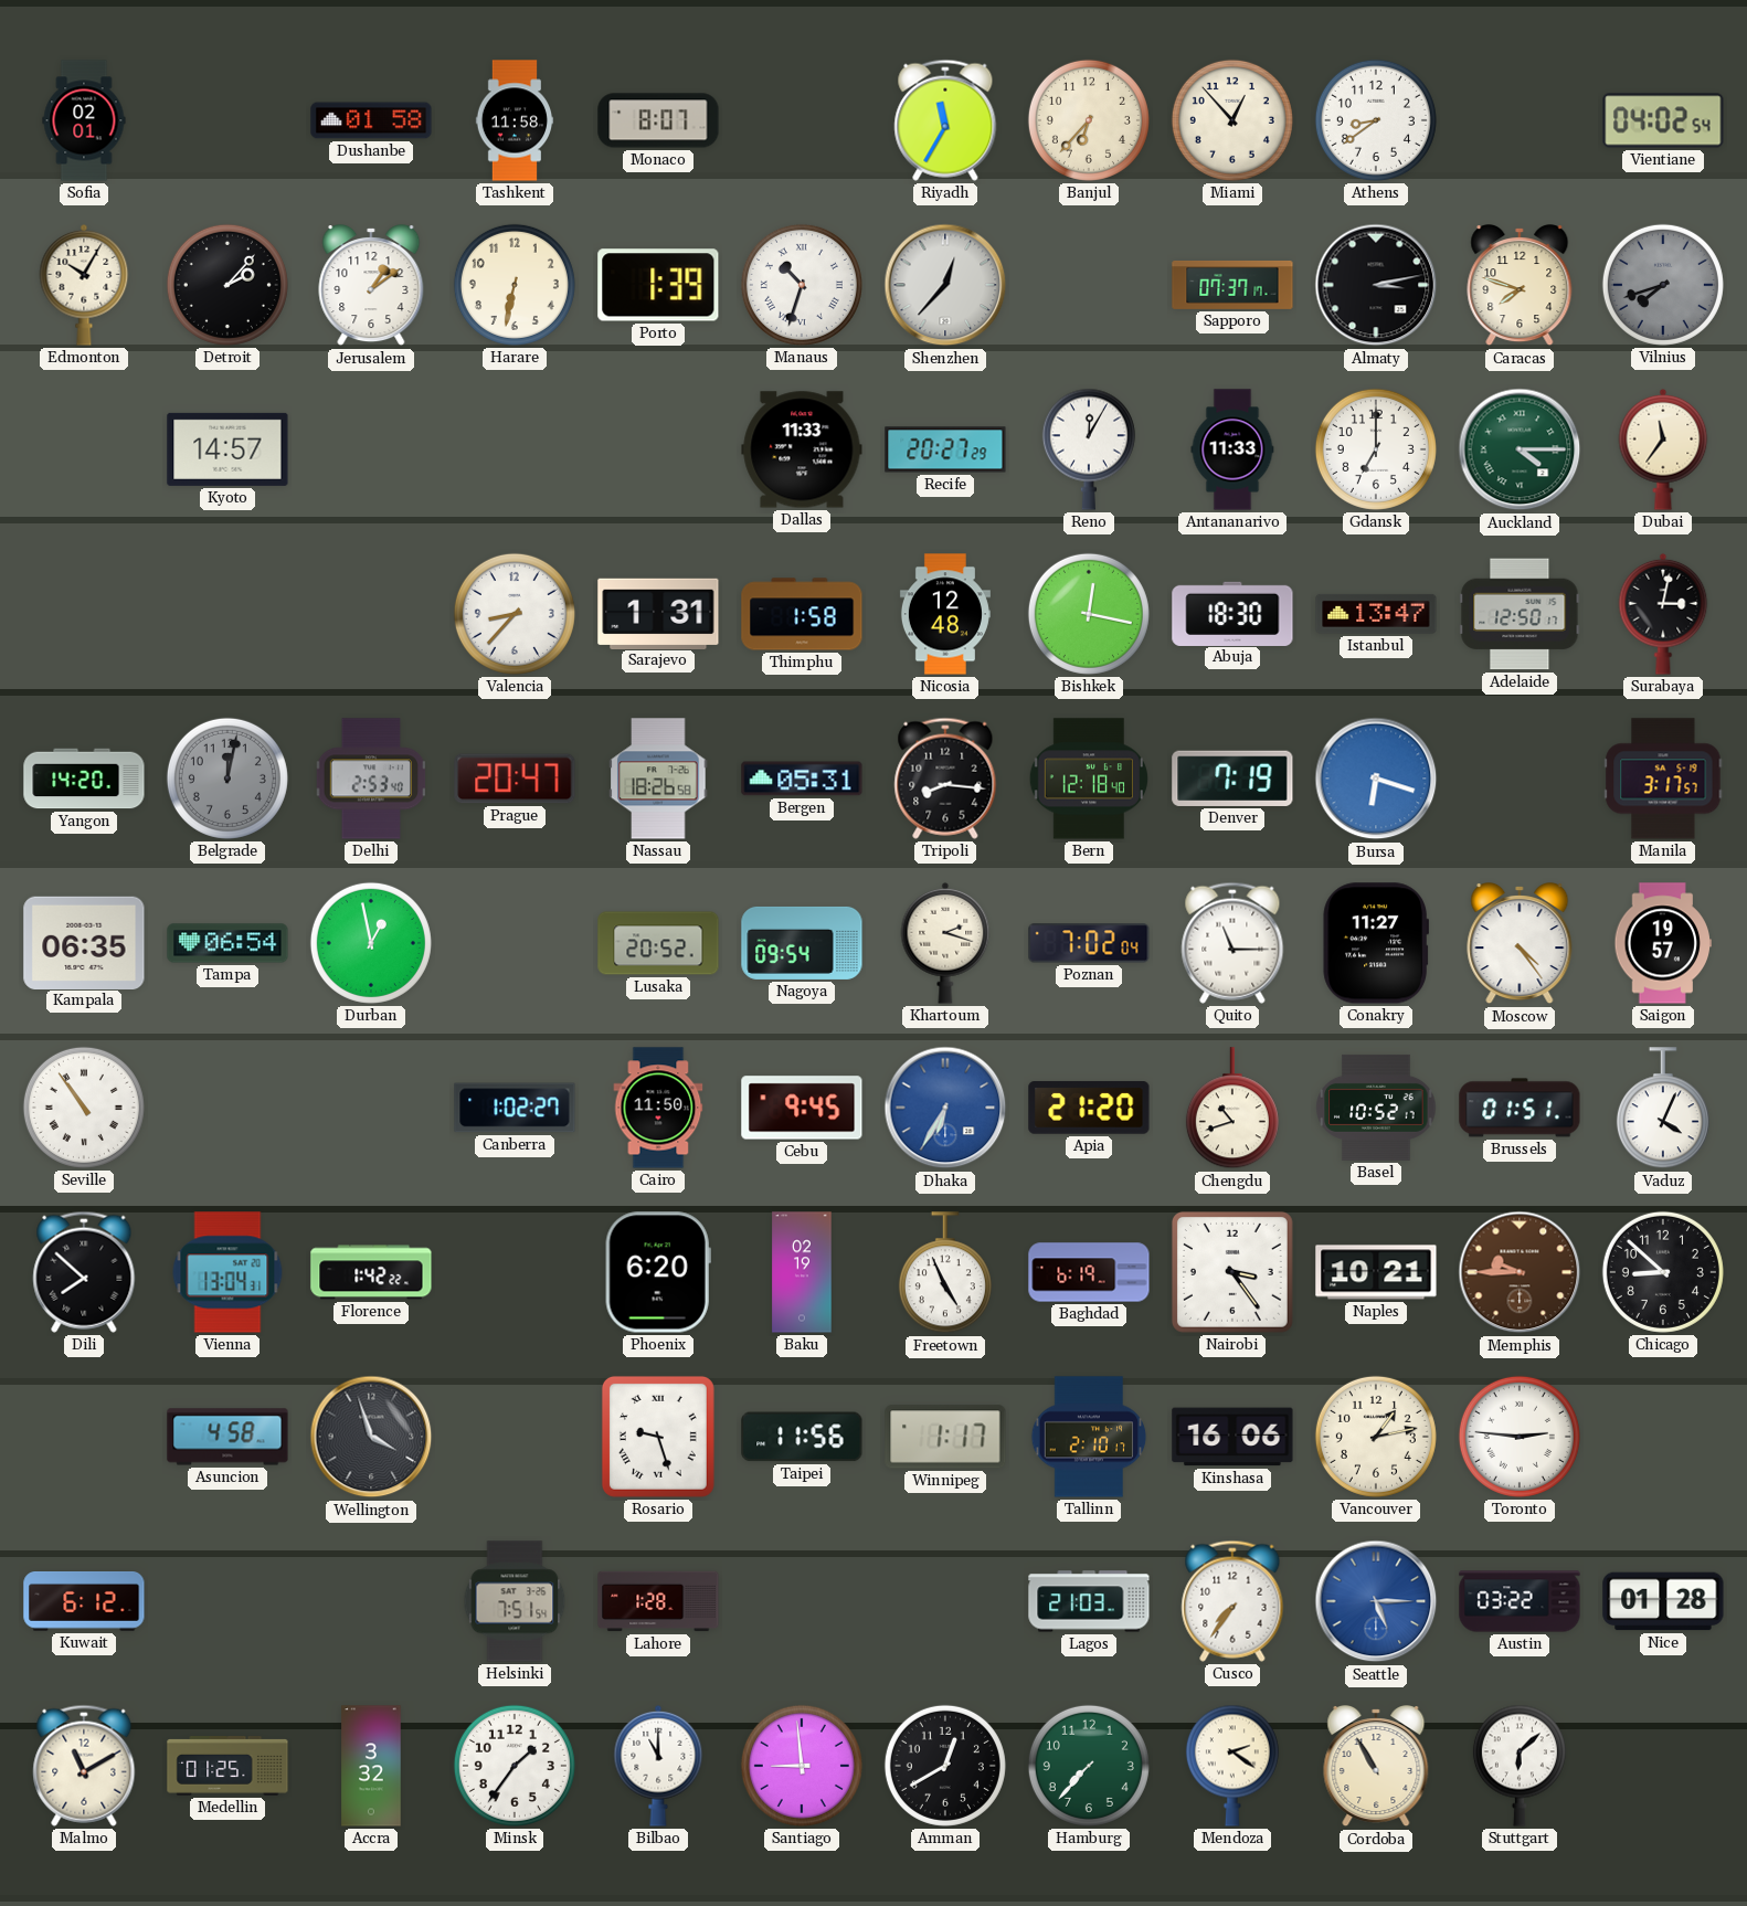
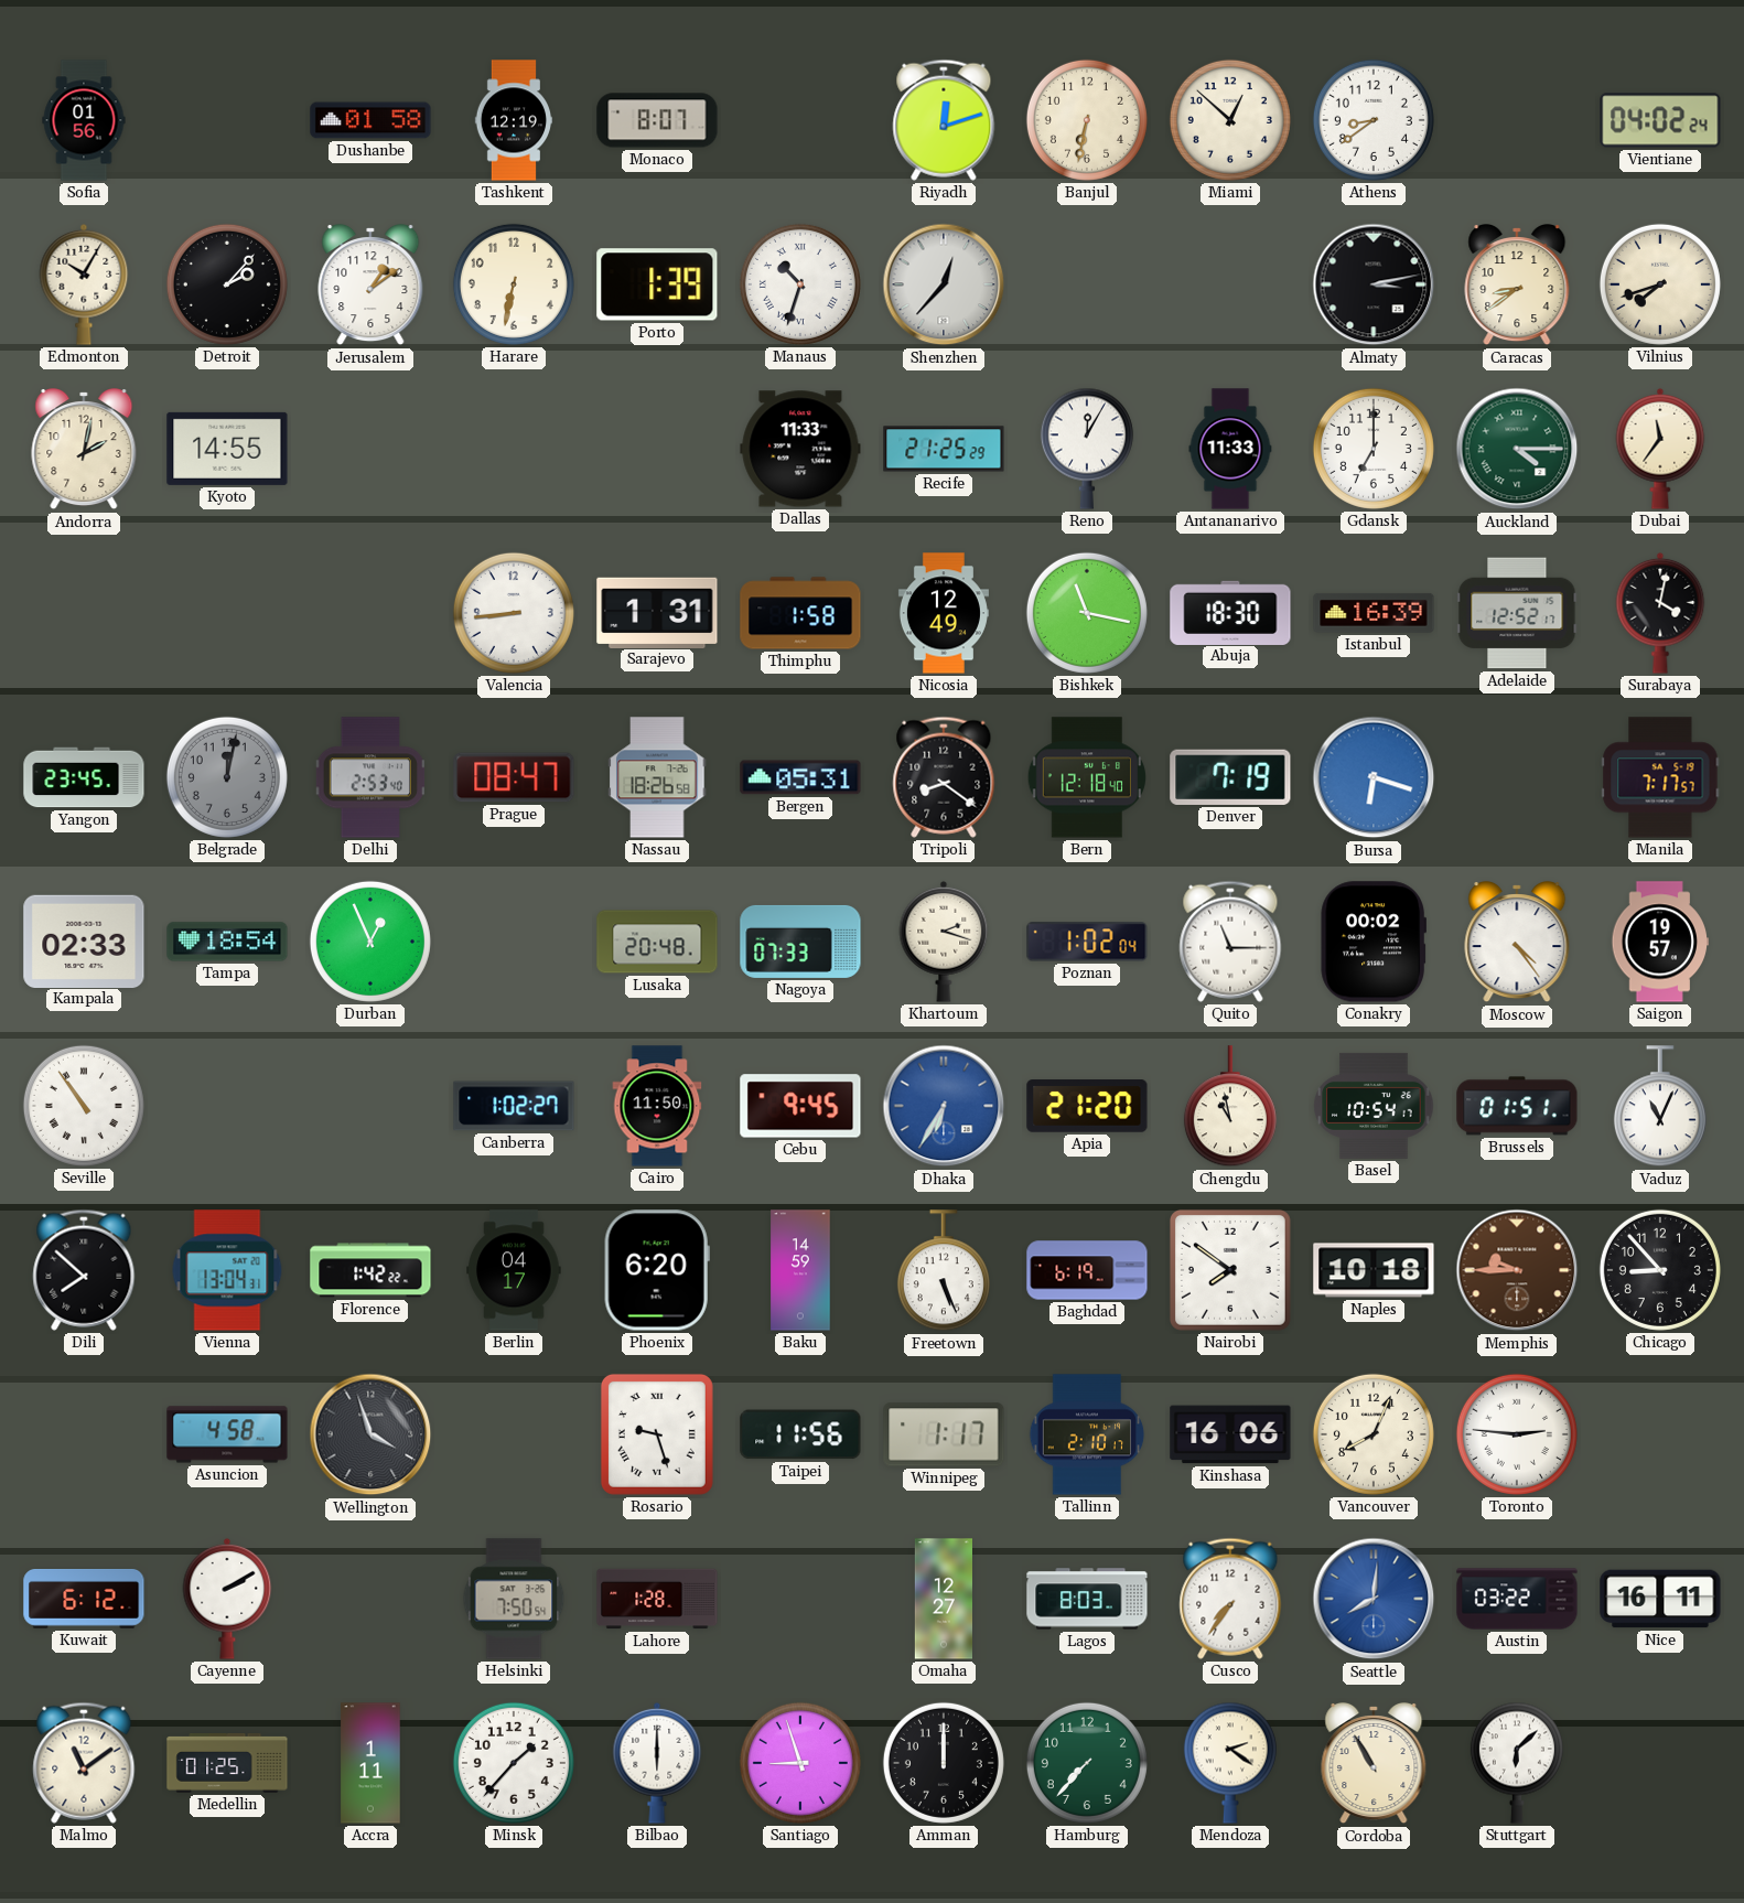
Sofia: 02:01 -> 01:56
Tashkent: 11:58 -> 12:19
Riyadh: 11:35 -> 12:12
Banjul: 6:37 -> 6:32
Miami: 12:53 -> 12:52
Vientiane: 04:02:54 -> 04:02:24
Sapporo: 07:37 -> none
Caracas: 7:48 -> 8:39
Vilnius dial: grey -> cream
Andorra: none -> 2:02
Kyoto: 14:57 -> 14:55
Recife: 20:27 -> 21:25
Valencia: 8:37 -> 8:44
Nicosia: 12:48 -> 12:49
Bishkek: 12:17 -> 11:17
Istanbul: 13:47 -> 16:39
Adelaide: 12:50 -> 12:52
Surabaya: 3:02 -> 4:02
Yangon: 14:20 -> 23:45
Prague: 20:47 -> 08:47
Tripoli: 8:16 -> 8:21
Manila: 3:17 -> 7:17
Kampala: 06:35 -> 02:33
Tampa: 06:54 -> 18:54
Durban: 12:58 -> 12:56
Lusaka: 20:52 -> 20:48
Nagoya: 09:54 -> 07:33
Poznan: 7:02 -> 1:02
Conakry: 11:27 -> 00:02
Chengdu: 10:42 -> 10:58
Basel: 10:52 -> 10:54
Vaduz: 4:04 -> 11:04
Berlin: none -> 04:17
Baku: 02:19 -> 14:59
Freetown: 4:56 -> 5:26
Nairobi: 3:24 -> 7:51
Naples: 10:21 -> 10:18
Chicago: 8:52 -> 8:53
Vancouver: 1:13 -> 8:04
Cayenne: none -> 2:10
Helsinki: 7:51 -> 7:50
Omaha: none -> 12:27
Lagos: 21:03 -> 8:03
Seattle: 5:15 -> 8:01
Nice: 01:28 -> 16:11
Malmo: 11:10 -> 11:09
Accra: 3:32 -> 1:11
Minsk: 1:36 -> 1:37
Bilbao: 11:00 -> 6:00
Santiago: 8:59 -> 8:57
Amman: 12:40 -> 12:00
